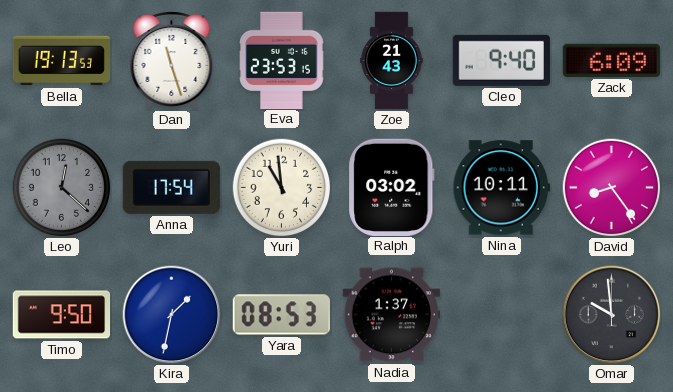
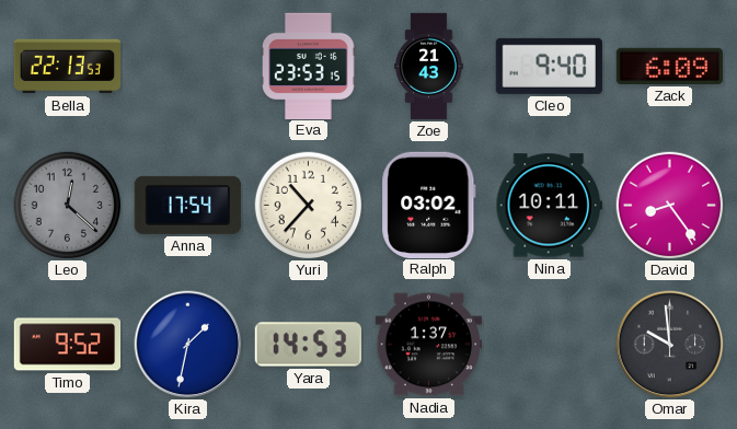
Bella: 19:13 -> 22:13
Dan: 11:27 -> none
Yuri: 10:59 -> 10:37
Timo: 9:50 -> 9:52
Yara: 08:53 -> 14:53
